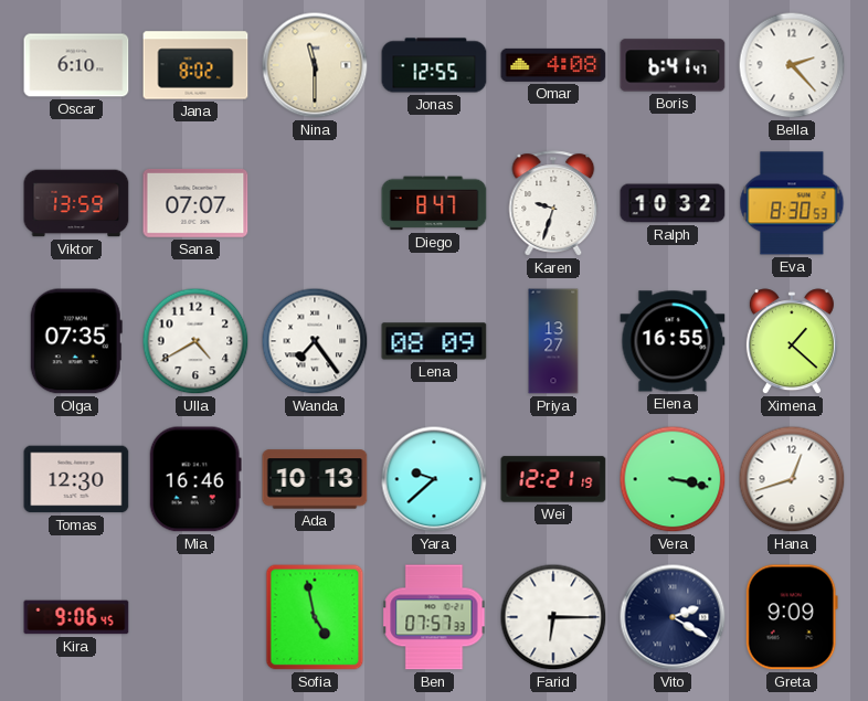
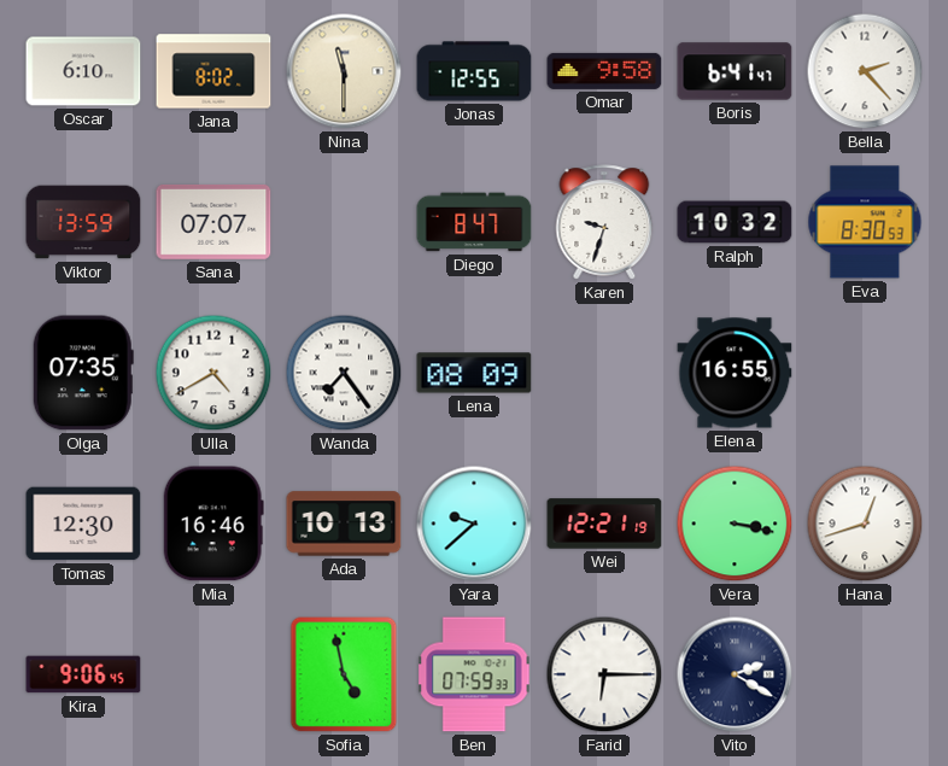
Omar: 4:08 -> 9:58
Priya: 13:27 -> none
Ximena: 1:22 -> none
Ben: 07:57 -> 07:59
Greta: 9:09 -> none
